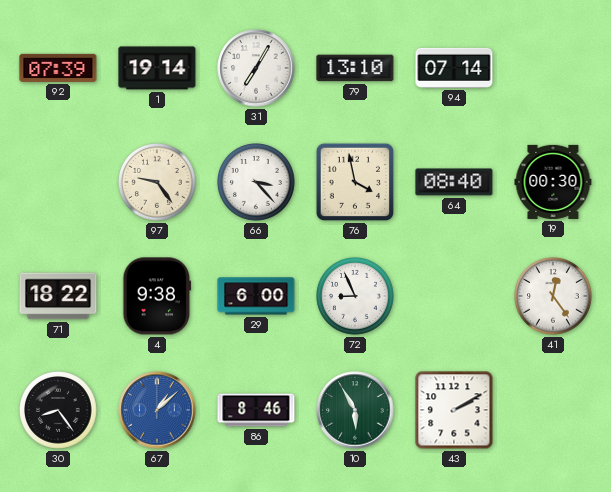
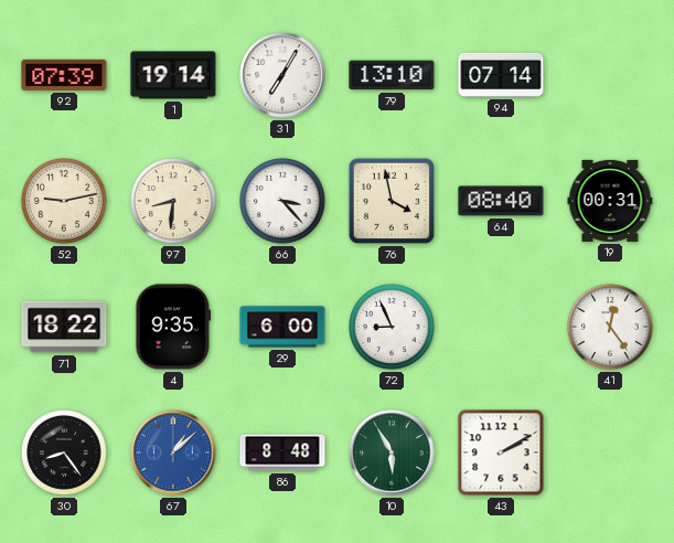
52: none -> 9:13
97: 9:24 -> 8:31
19: 00:30 -> 00:31
4: 9:38 -> 9:35
86: 8:46 -> 8:48
